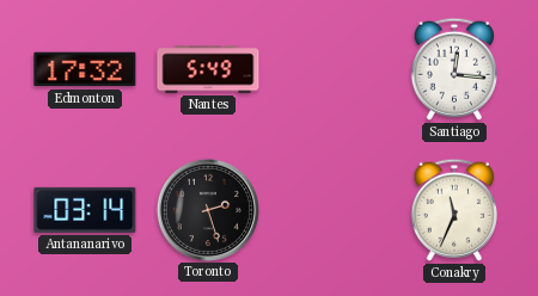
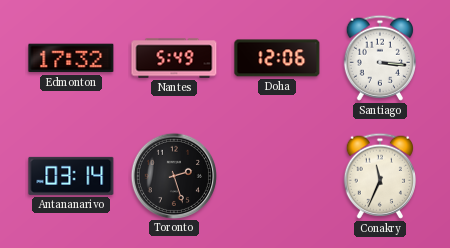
Doha: none -> 12:06
Santiago: 12:16 -> 3:16
